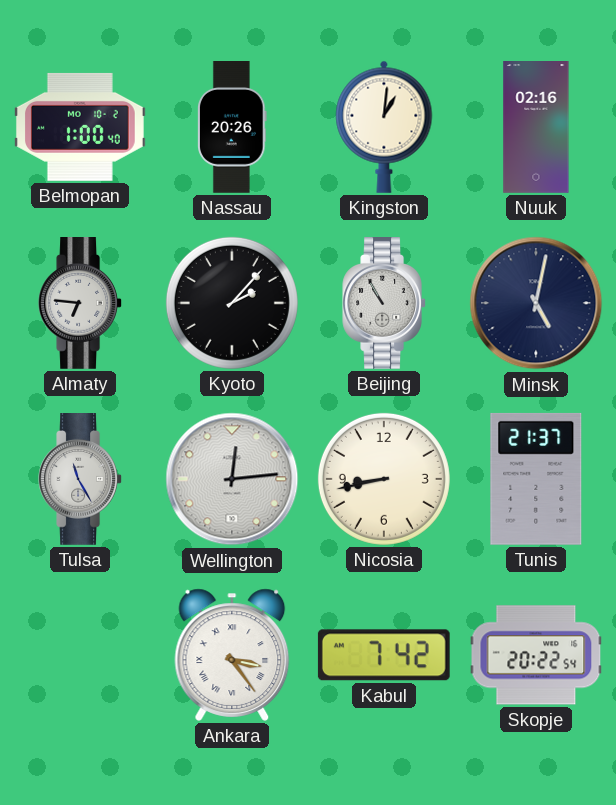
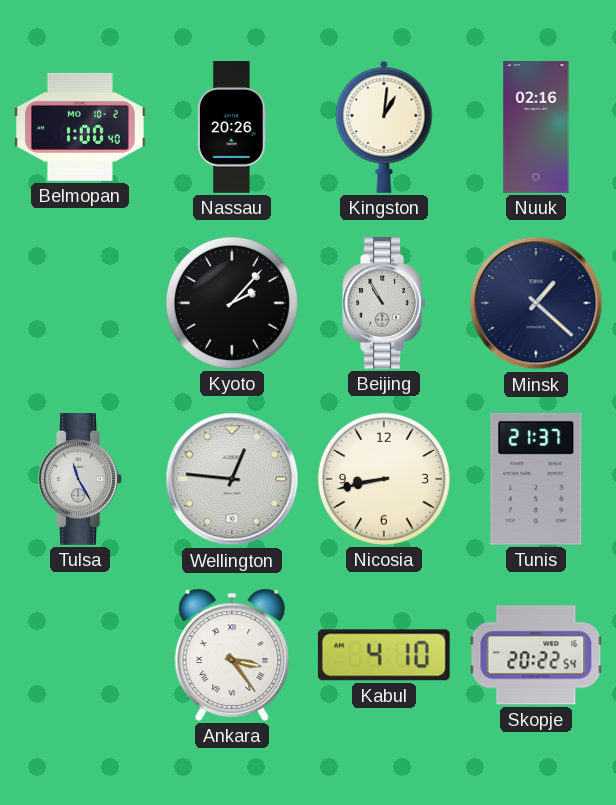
Almaty: 6:46 -> none
Minsk: 5:02 -> 1:22
Wellington: 12:14 -> 12:46
Kabul: 7:42 -> 4:10
